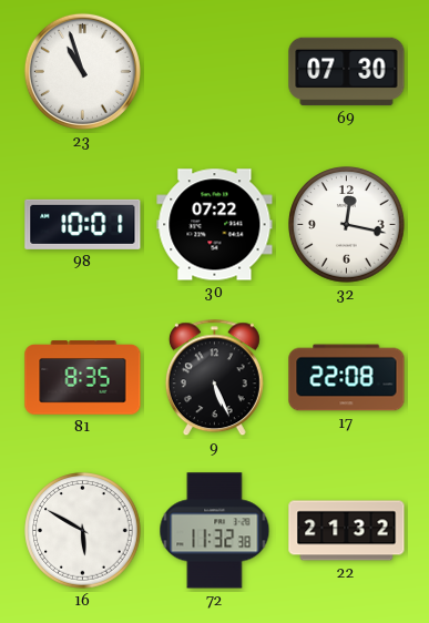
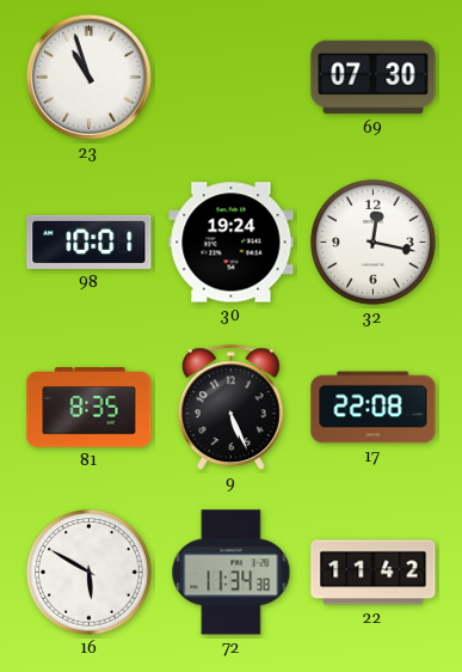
30: 07:22 -> 19:24
72: 11:32 -> 11:34
22: 21:32 -> 11:42
